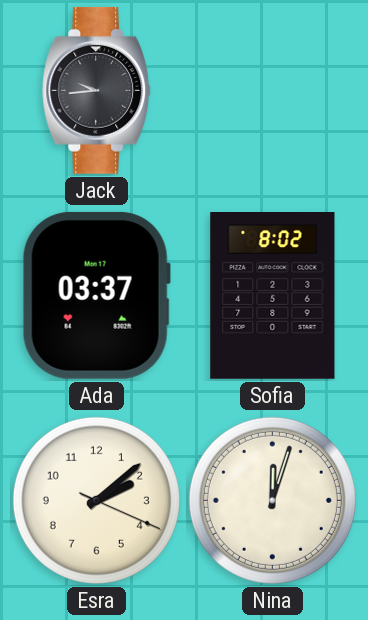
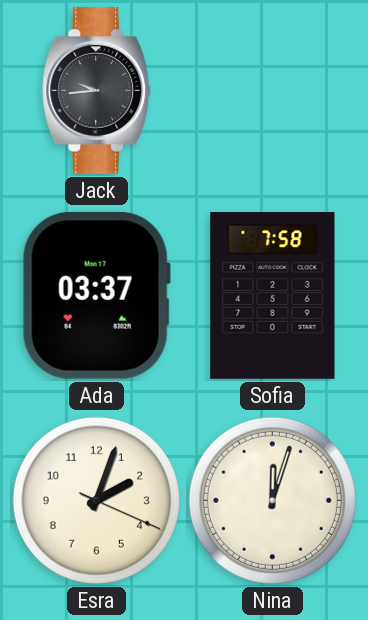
Sofia: 8:02 -> 7:58
Esra: 2:08 -> 2:03
